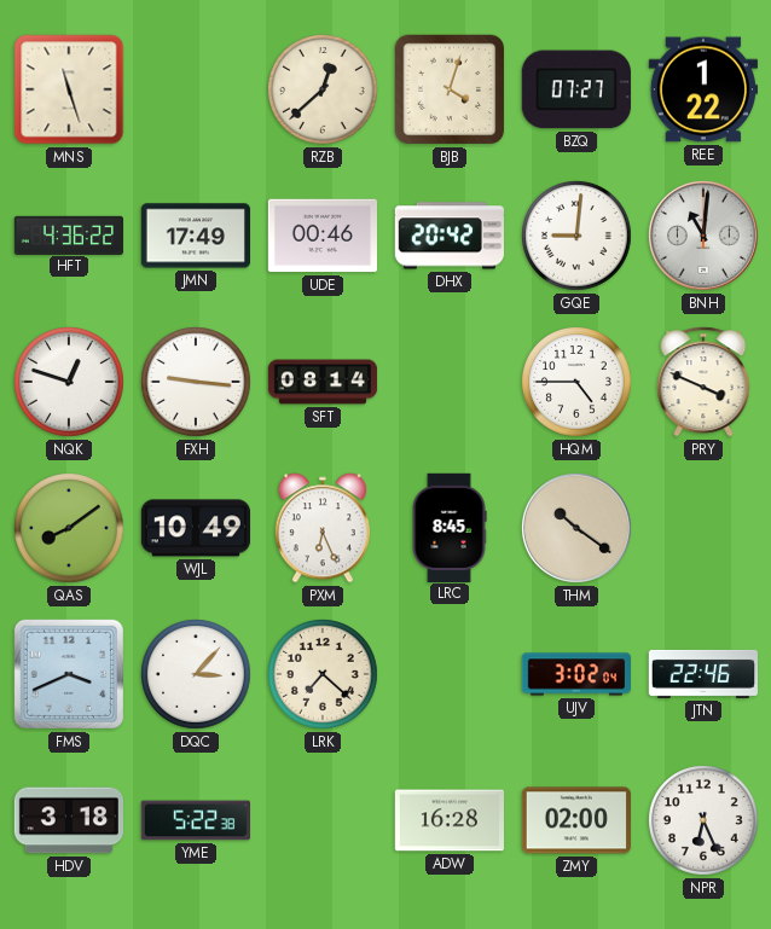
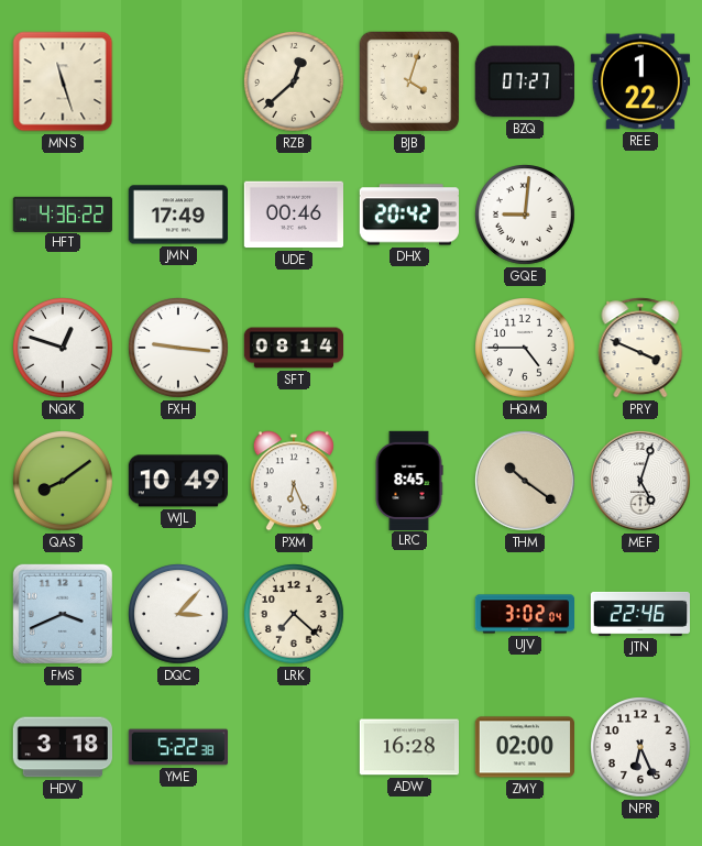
BNH: 11:01 -> none
MEF: none -> 5:03
